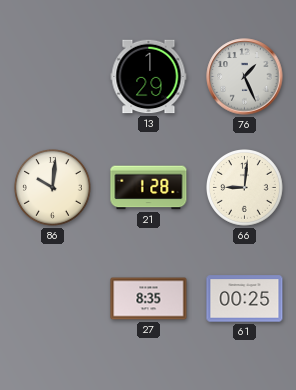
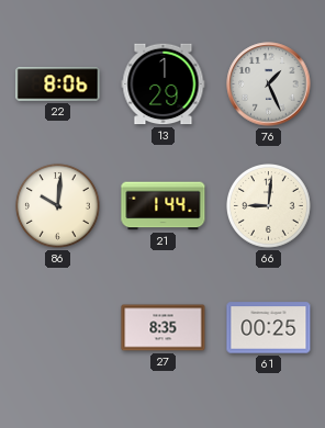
22: none -> 8:06
21: 1:28 -> 1:44
